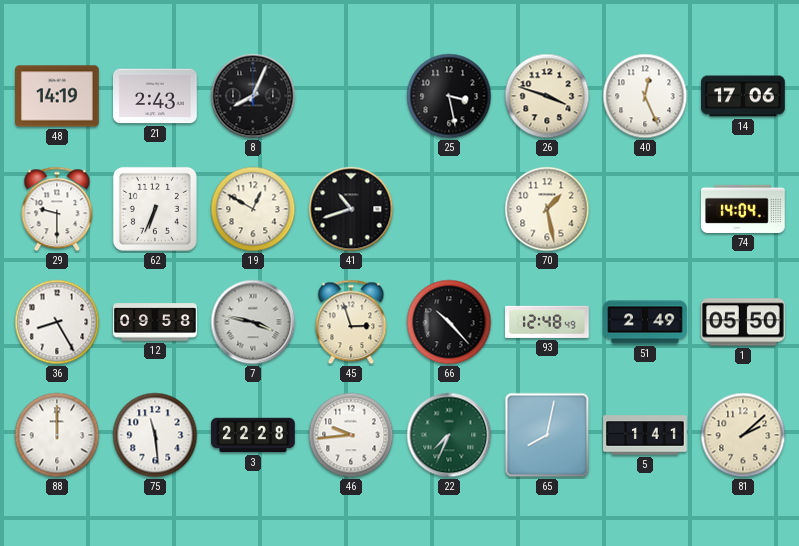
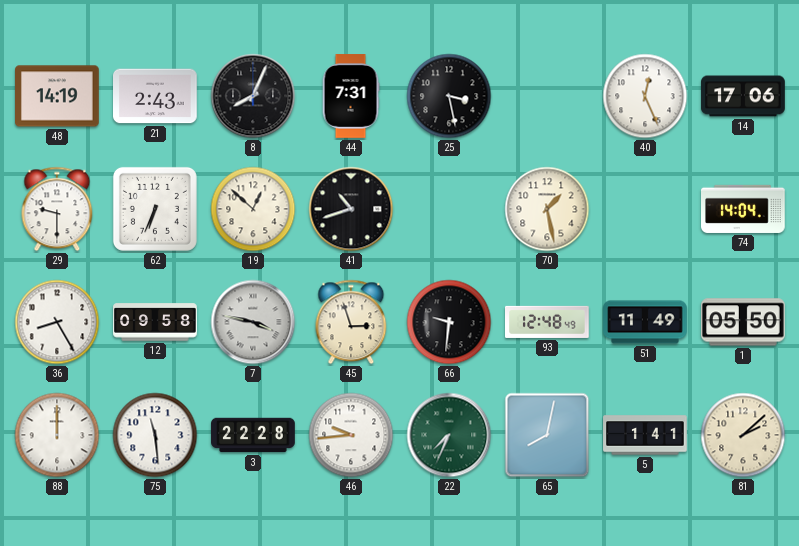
44: none -> 7:31
26: 3:48 -> none
19: 12:50 -> 12:52
66: 10:23 -> 9:31
51: 2:49 -> 11:49
